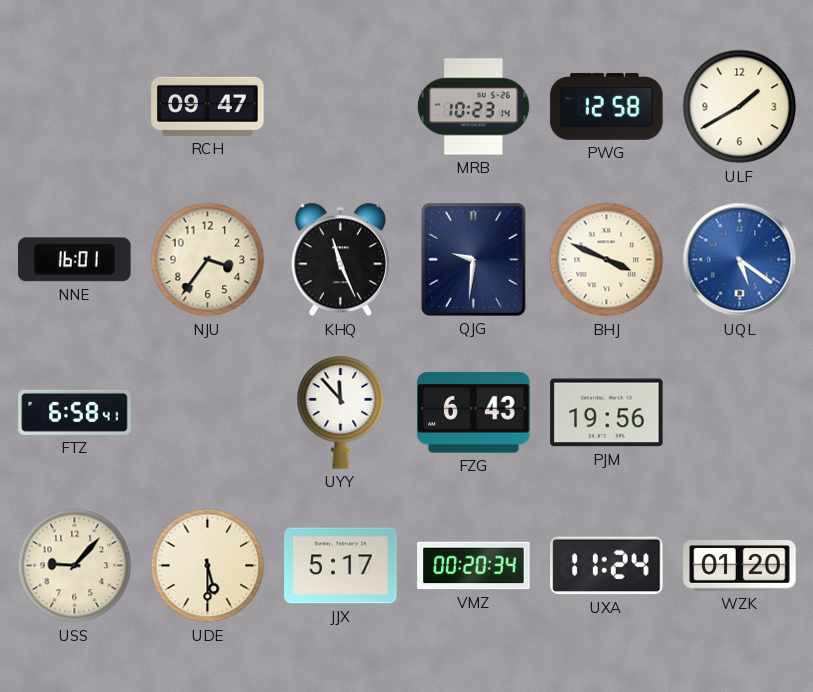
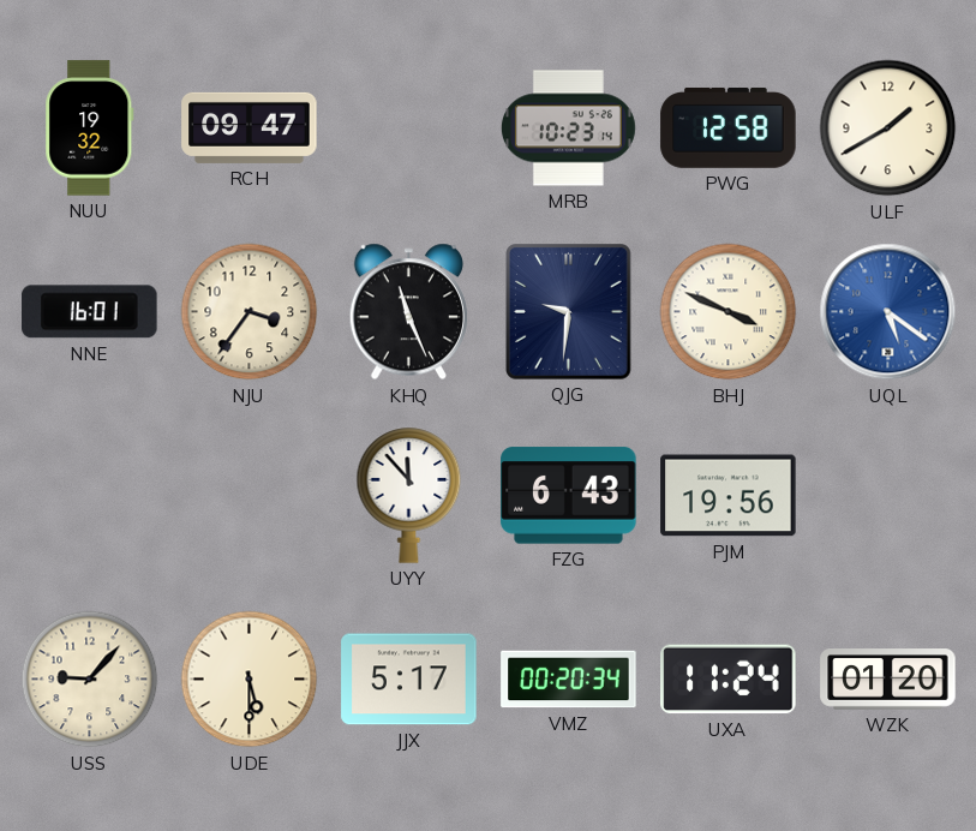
NUU: none -> 19:32
FTZ: 6:58 -> none
